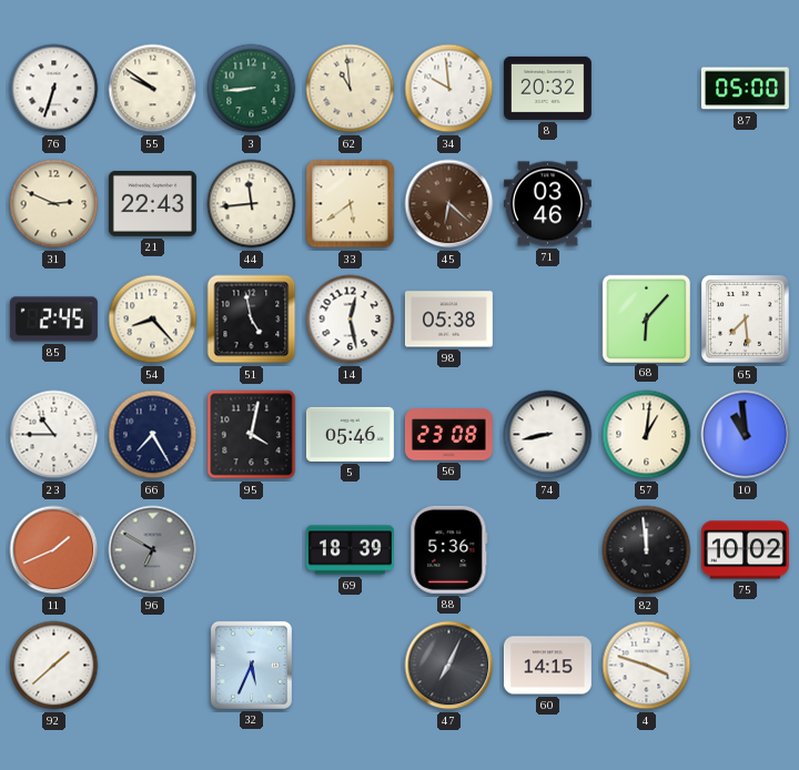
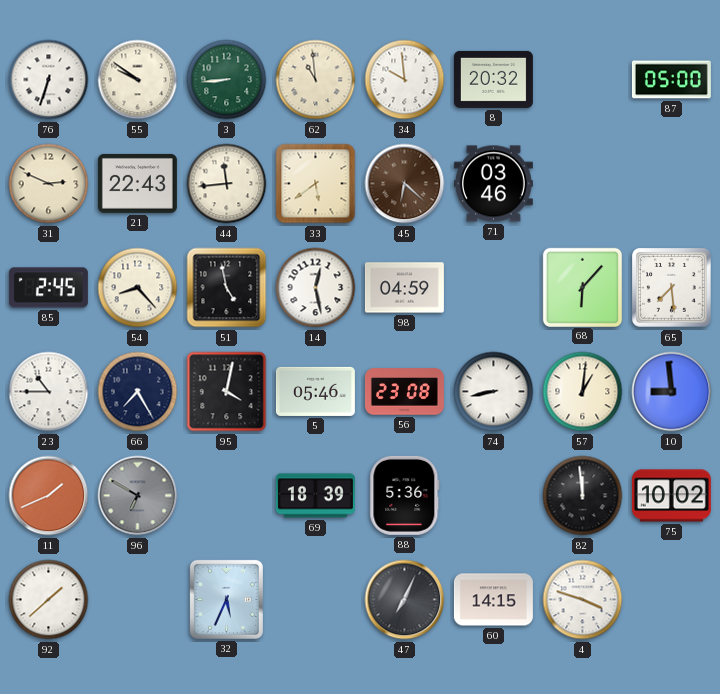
98: 05:38 -> 04:59
10: 10:59 -> 8:59
